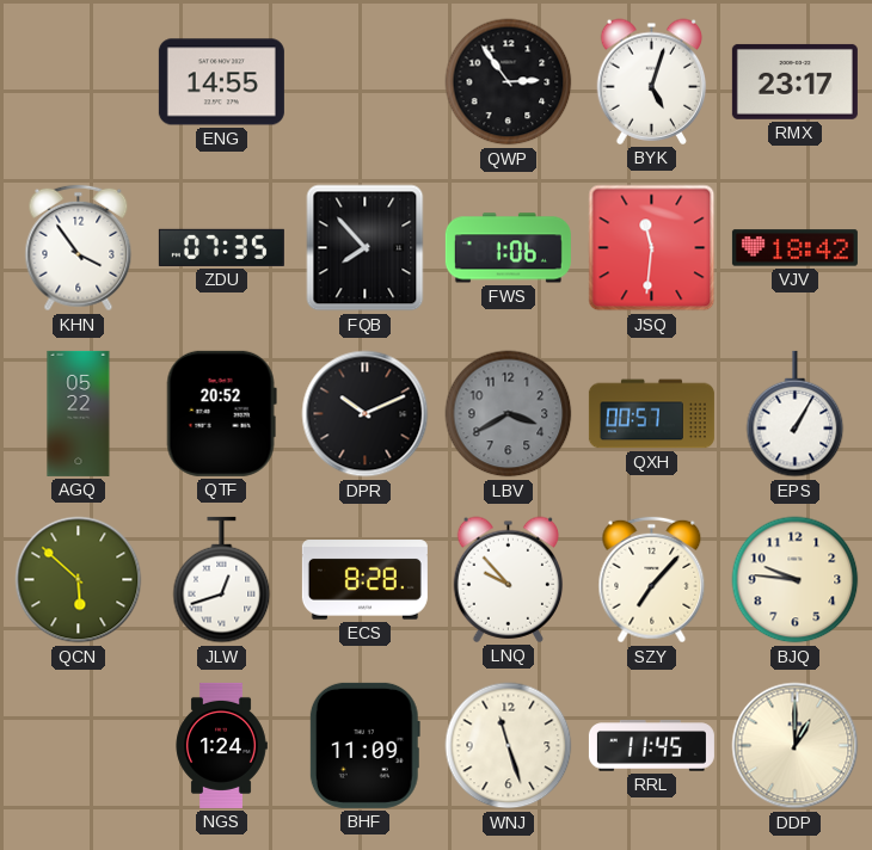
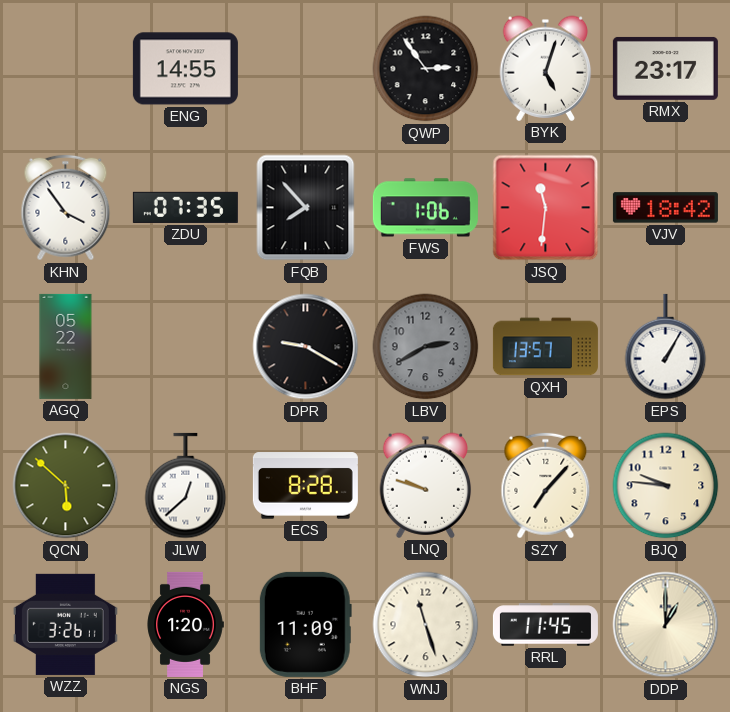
QTF: 20:52 -> none
DPR: 10:11 -> 9:20
LBV: 3:40 -> 2:40
QXH: 00:57 -> 13:57
JLW: 12:42 -> 12:38
LNQ: 9:53 -> 9:48
WZZ: none -> 3:26
NGS: 1:24 -> 1:20
